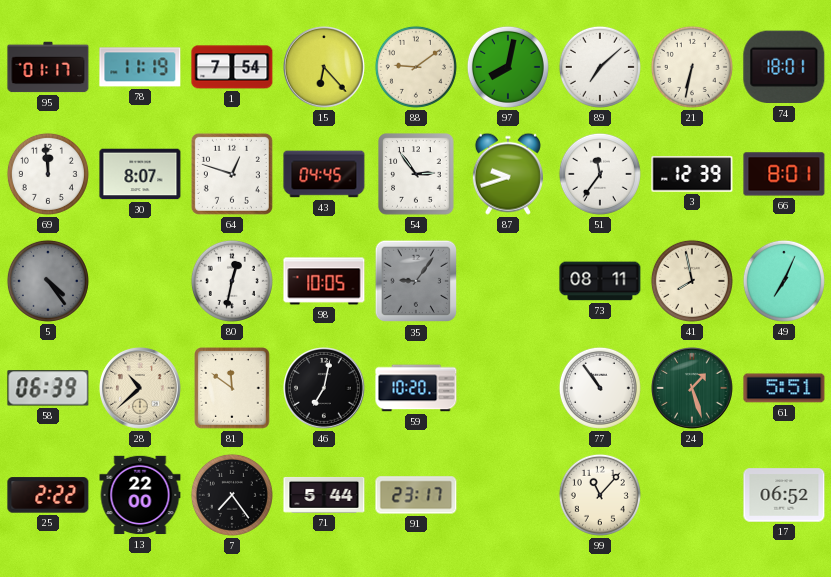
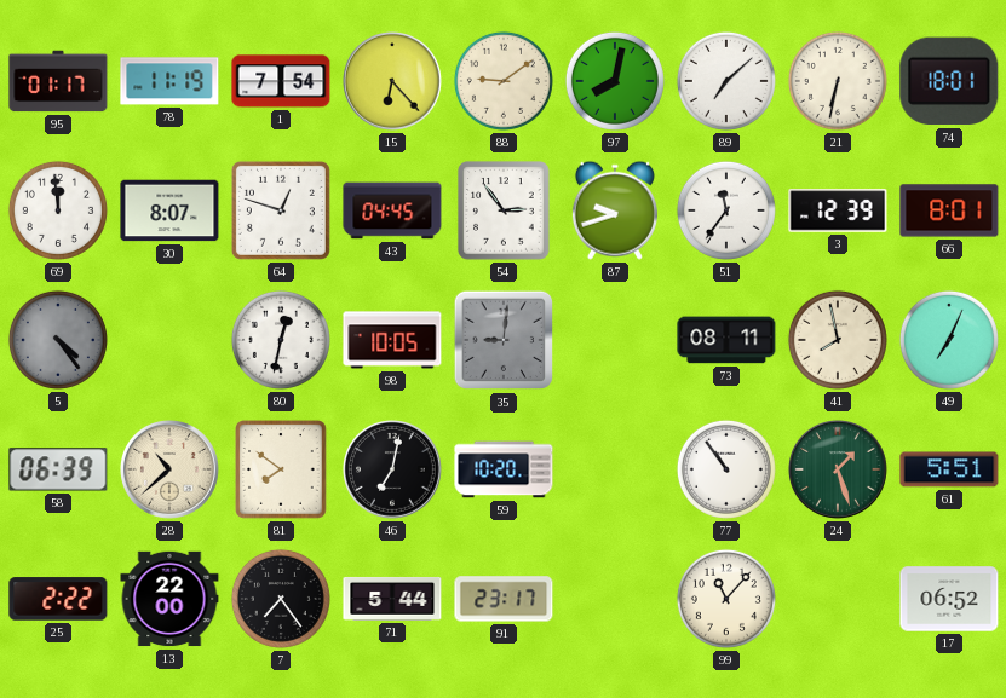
35: 9:06 -> 9:01
81: 11:51 -> 7:51
